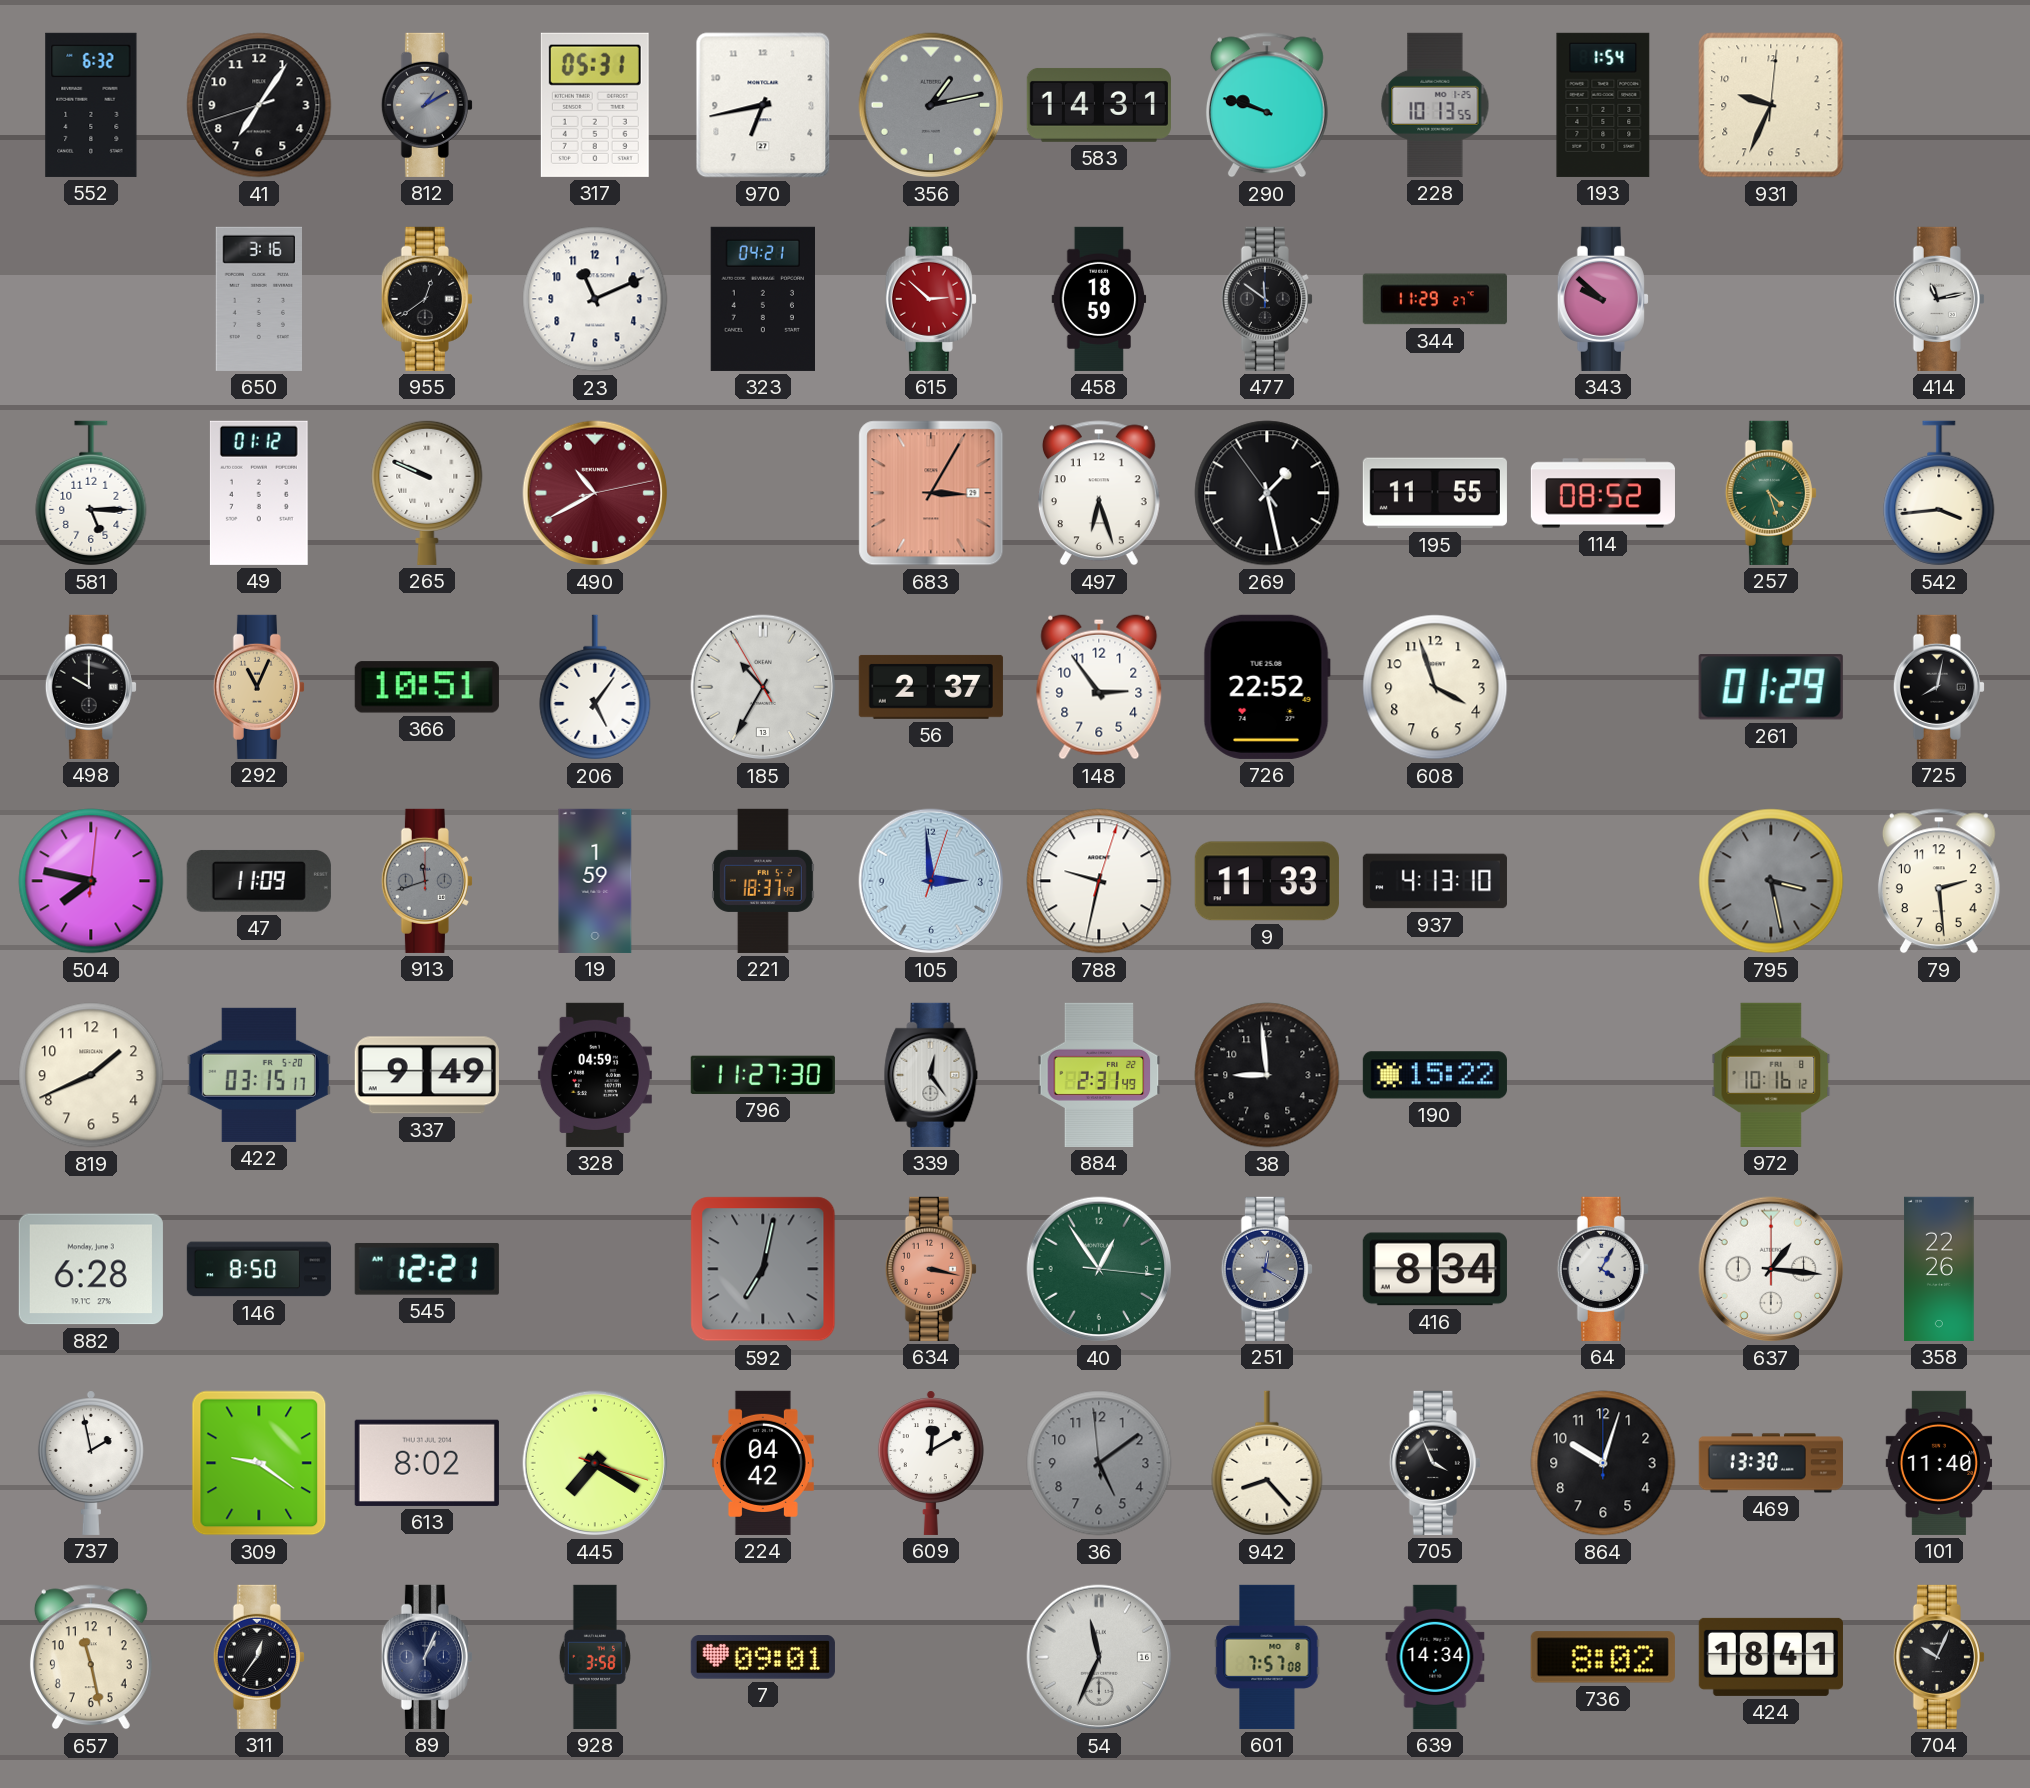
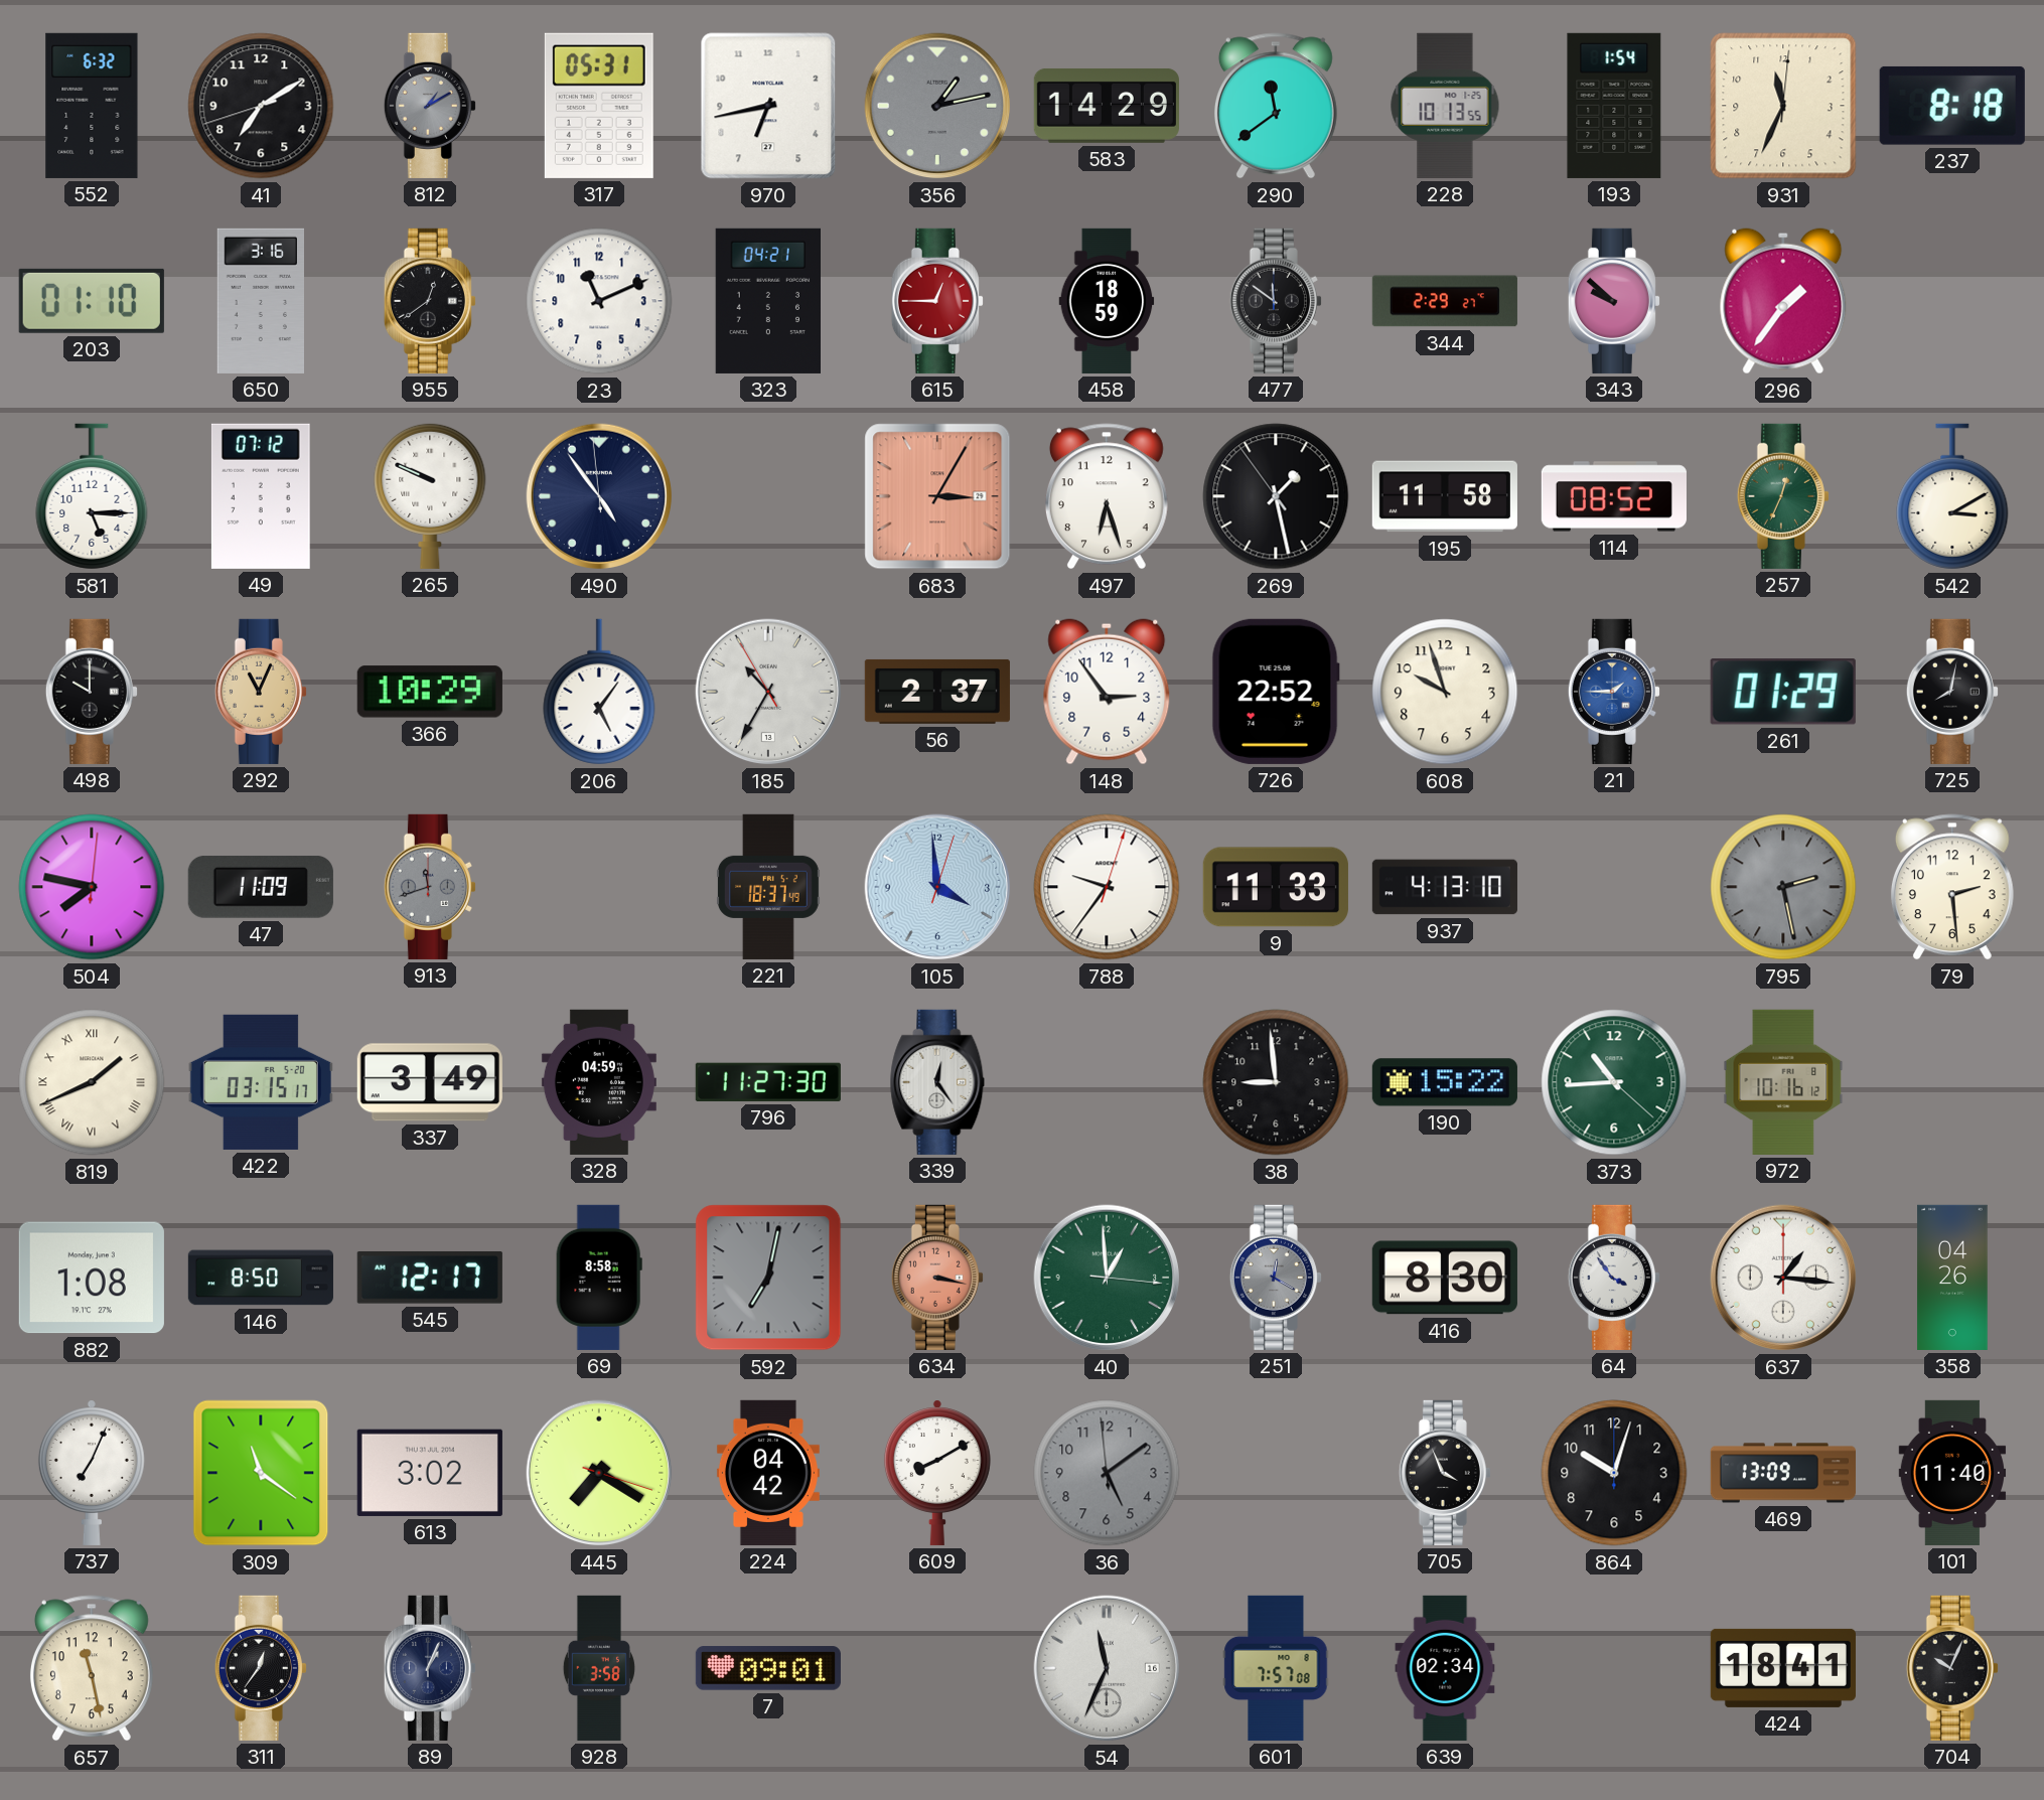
41: 7:05 -> 7:09
583: 14:31 -> 14:29
290: 9:48 -> 11:39
931: 9:34 -> 11:34
237: none -> 8:18
203: none -> 01:10
615: 2:52 -> 12:45
344: 11:29 -> 2:29
296: none -> 1:36
414: 11:13 -> none
49: 01:12 -> 07:12
490: 10:40 -> 4:53
490 dial: burgundy -> navy
195: 11:55 -> 11:58
257: 4:27 -> 12:34
542: 3:44 -> 3:10
366: 10:51 -> 10:29
608: 3:57 -> 9:57
21: none -> 1:45
19: 1:59 -> none
105: 2:59 -> 3:59
788: 9:32 -> 9:36
795: 3:28 -> 2:28
819 numerals: Arabic -> Roman
337: 9:49 -> 3:49
884: 2:31 -> none
373: none -> 10:44
882: 6:28 -> 1:08
545: 12:21 -> 12:17
69: none -> 8:58
40: 12:54 -> 12:59
416: 8:34 -> 8:30
64: 4:05 -> 3:54
358: 22:26 -> 04:26
737: 1:58 -> 7:04
309: 9:21 -> 11:21
613: 8:02 -> 3:02
609: 12:10 -> 8:10
942: 8:23 -> none
469: 13:30 -> 13:09
639: 14:34 -> 02:34
736: 8:02 -> none
